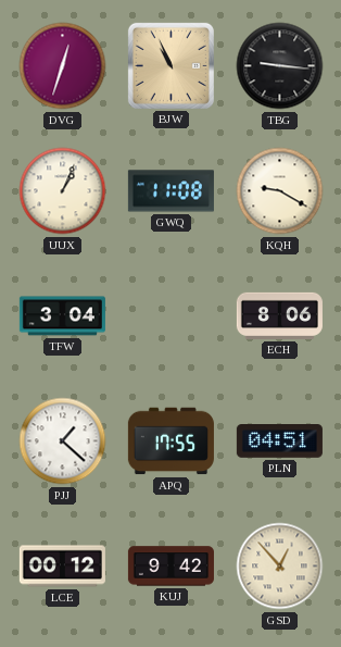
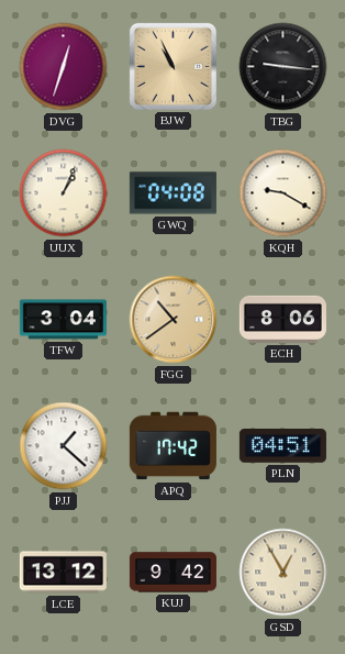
GWQ: 11:08 -> 04:08
FGG: none -> 10:39
APQ: 17:55 -> 17:42
LCE: 00:12 -> 13:12
GSD: 12:53 -> 12:55
